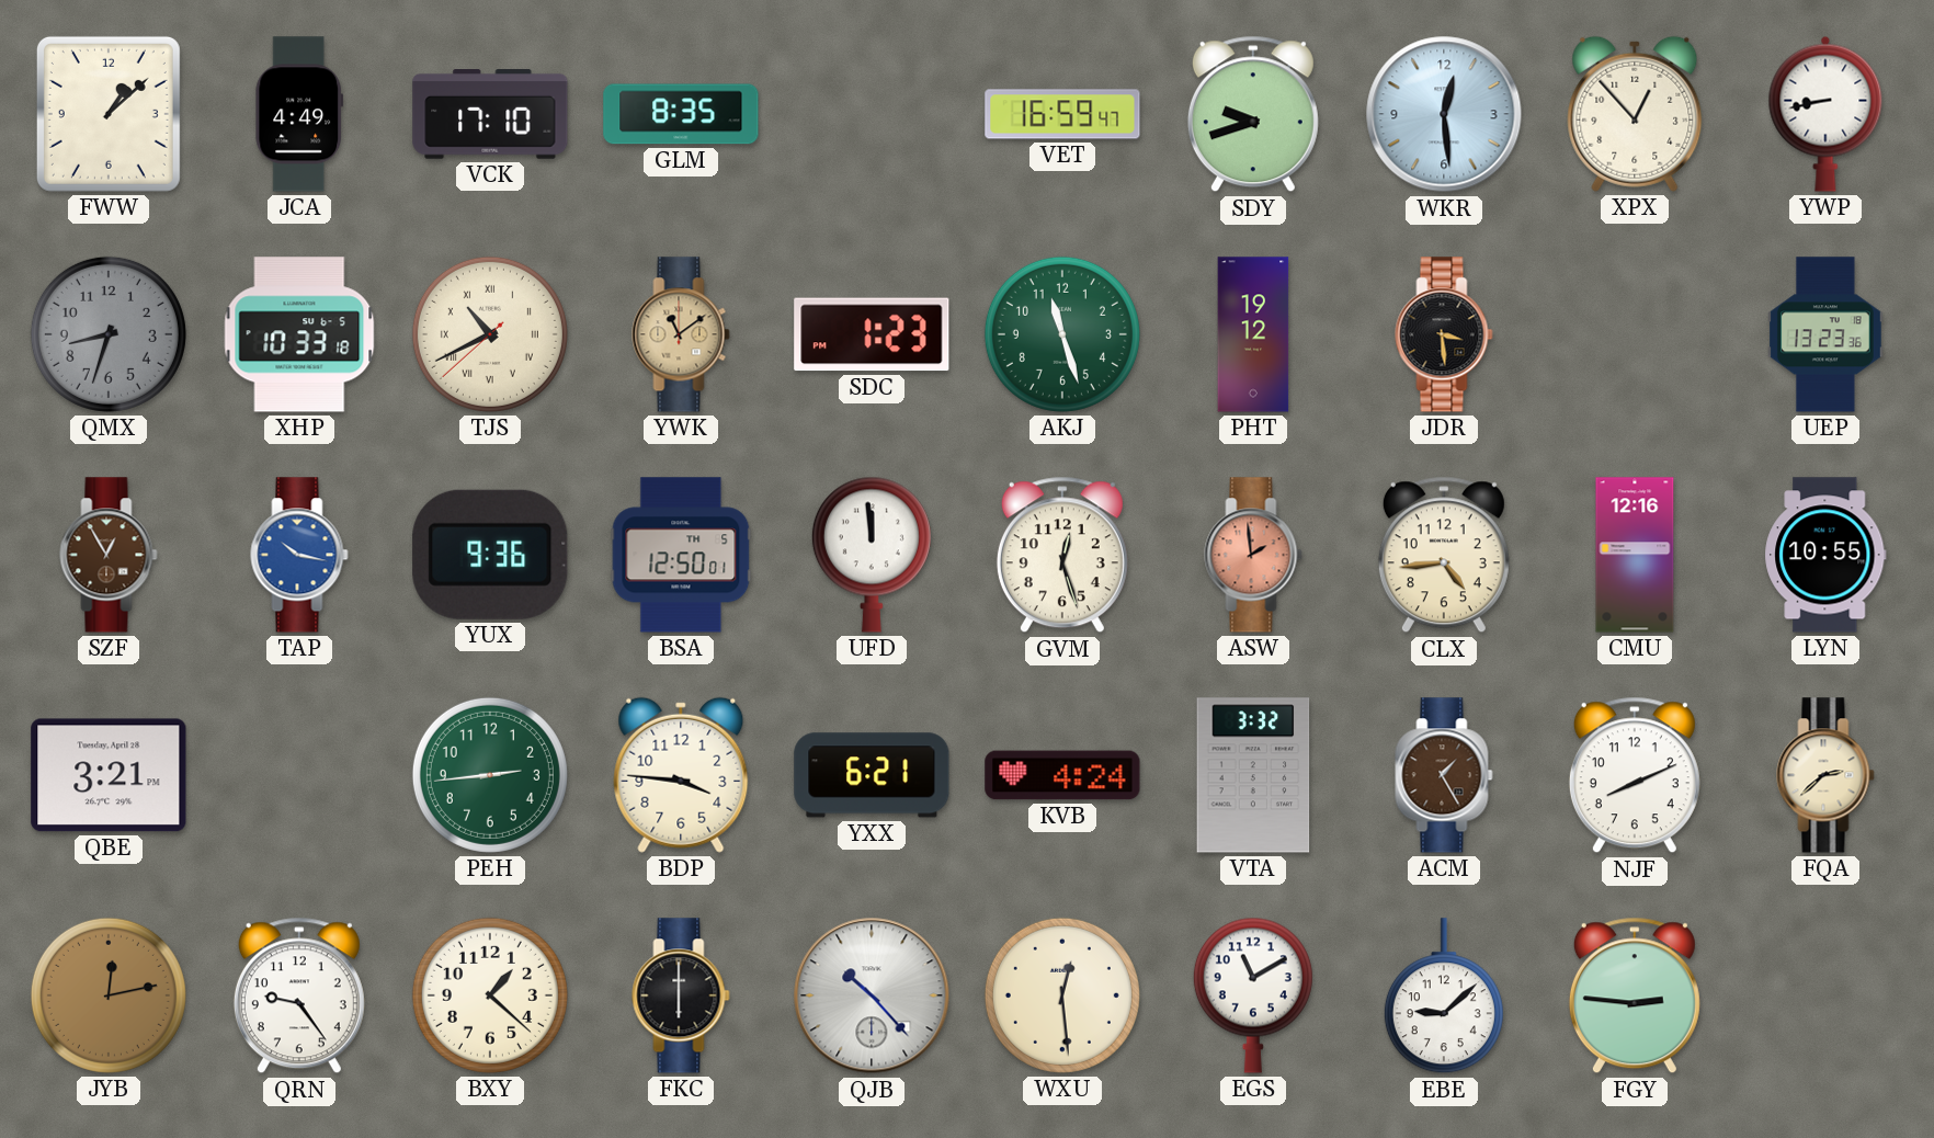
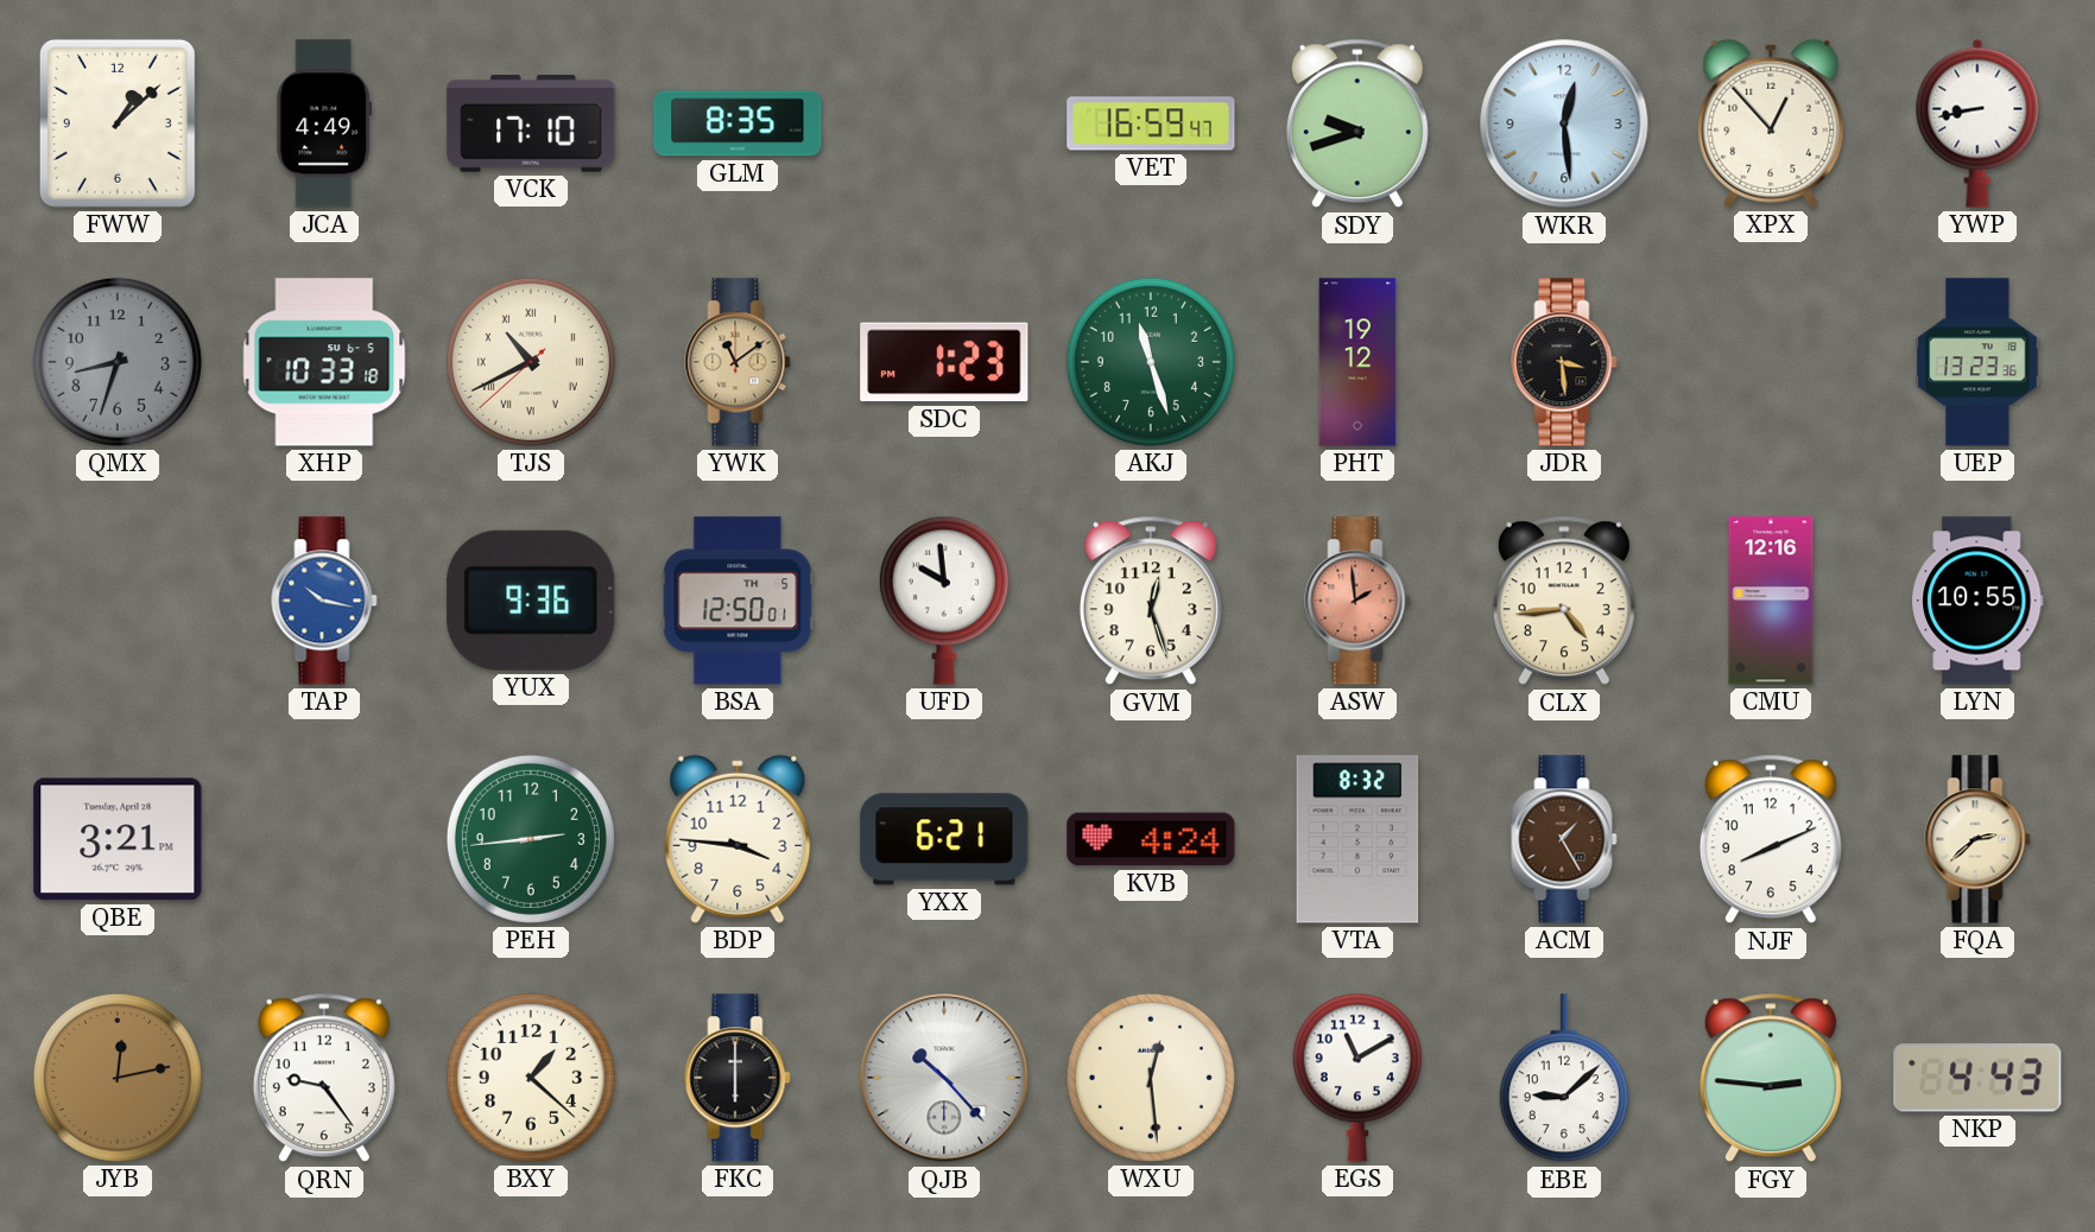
SZF: 12:55 -> none
UFD: 11:59 -> 9:59
VTA: 3:32 -> 8:32
NKP: none -> 4:43
